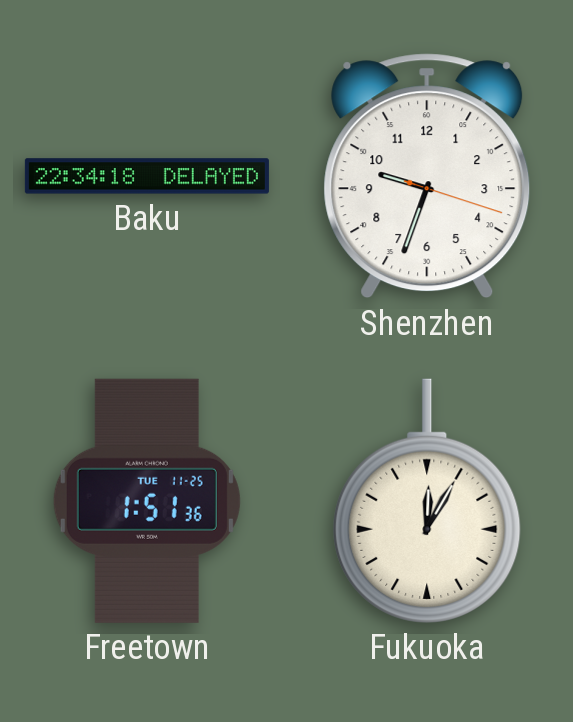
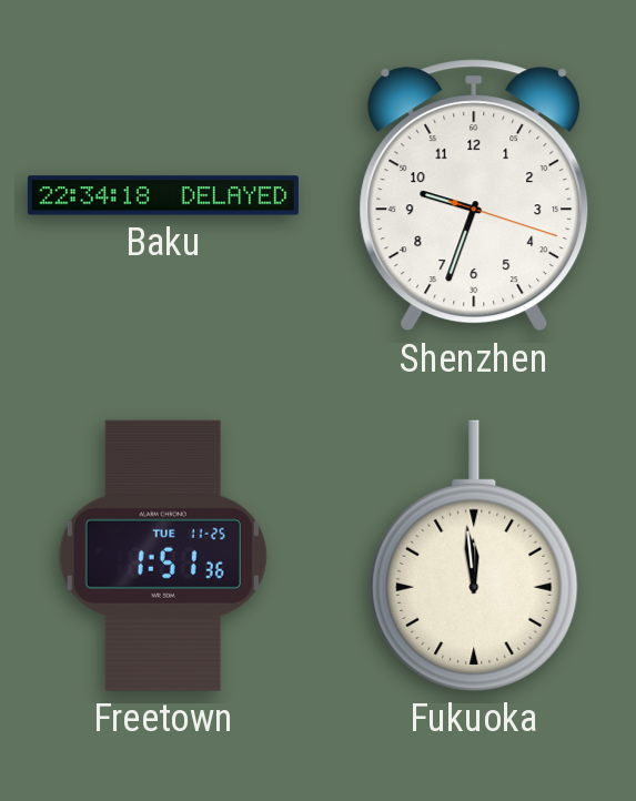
Fukuoka: 12:05 -> 11:59
